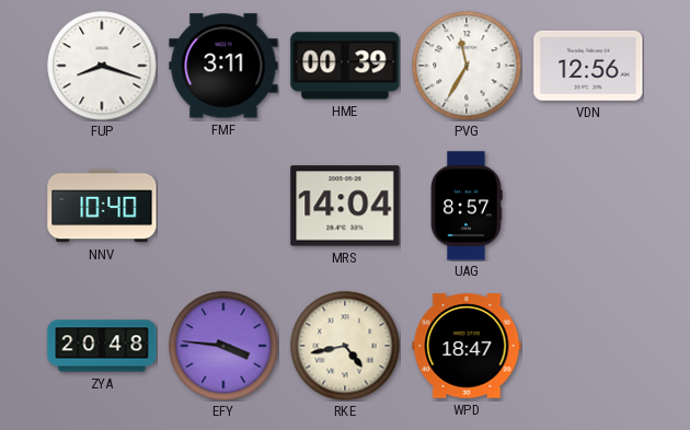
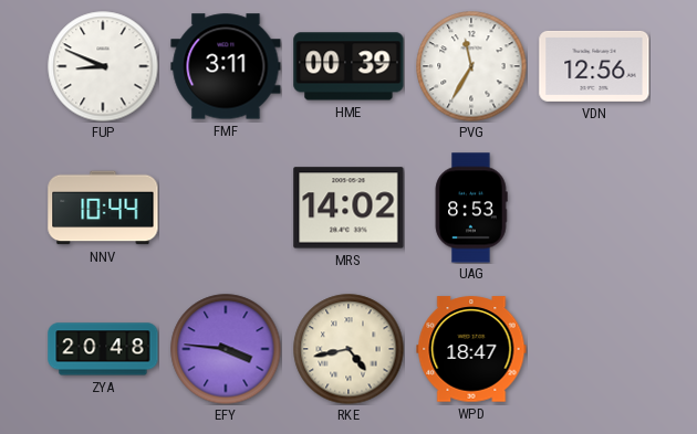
FUP: 8:18 -> 8:49
NNV: 10:40 -> 10:44
MRS: 14:04 -> 14:02
UAG: 8:57 -> 8:53
